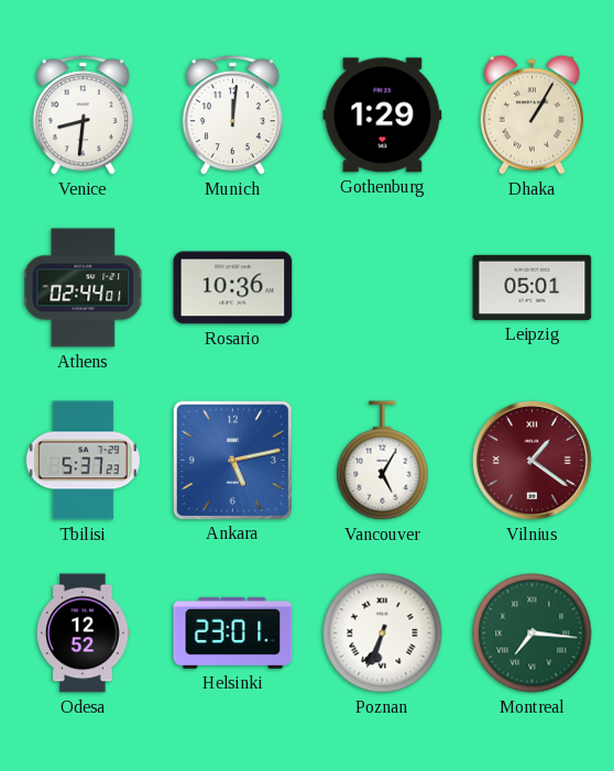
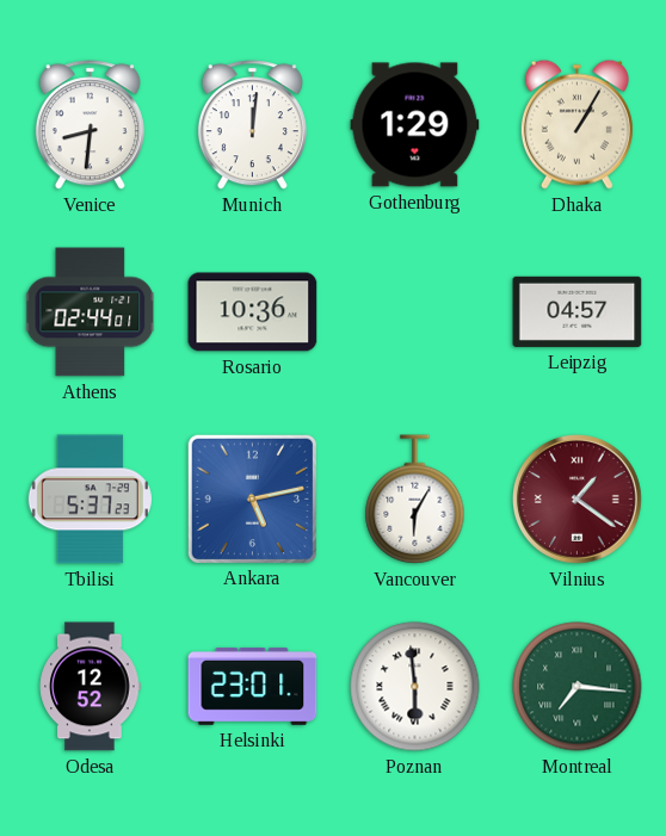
Leipzig: 05:01 -> 04:57
Vancouver: 5:05 -> 6:05
Poznan: 6:34 -> 5:59
